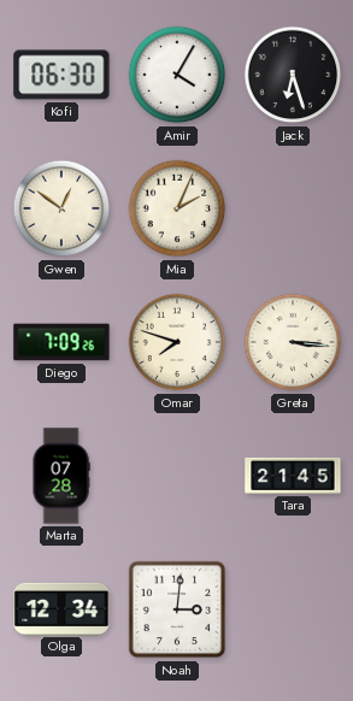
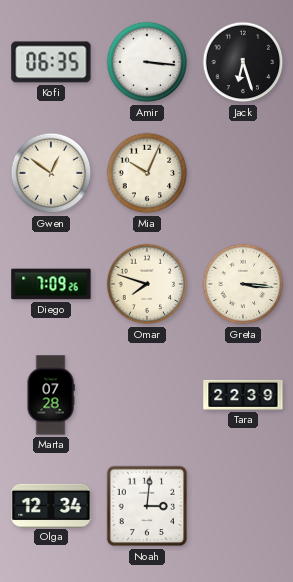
Kofi: 06:30 -> 06:35
Amir: 4:05 -> 3:16
Mia: 2:04 -> 10:04
Tara: 21:45 -> 22:39
